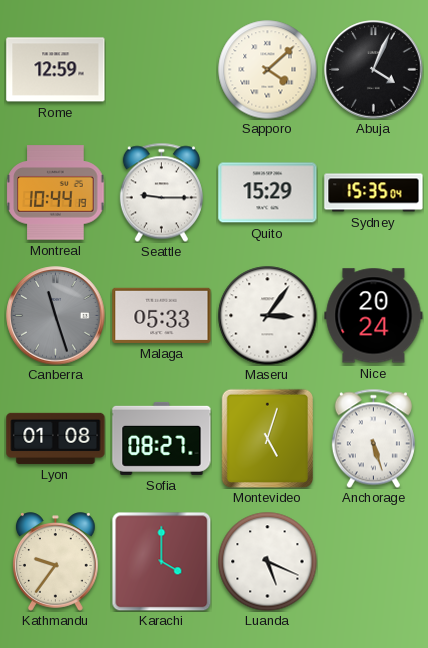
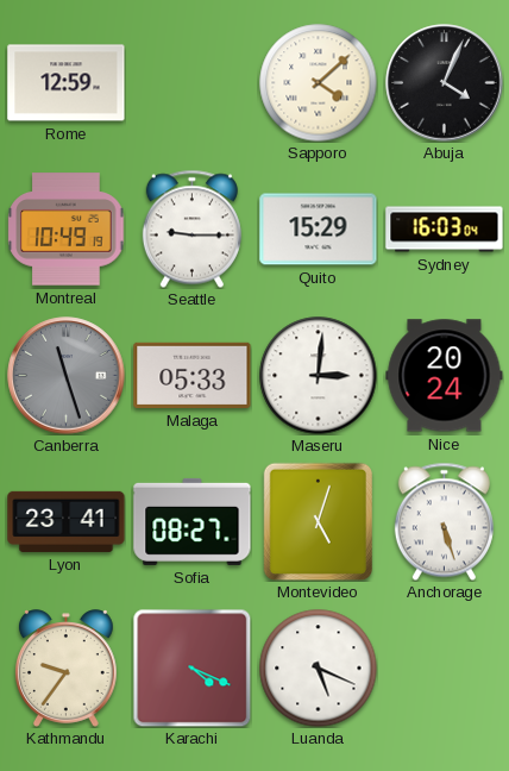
Montreal: 10:44 -> 10:49
Sydney: 15:35 -> 16:03
Maseru: 3:06 -> 3:01
Lyon: 01:08 -> 23:41
Karachi: 4:00 -> 4:19
